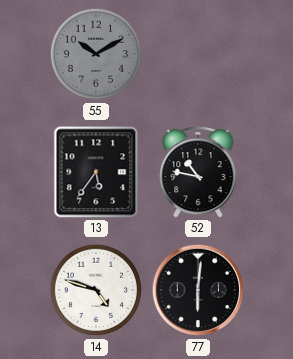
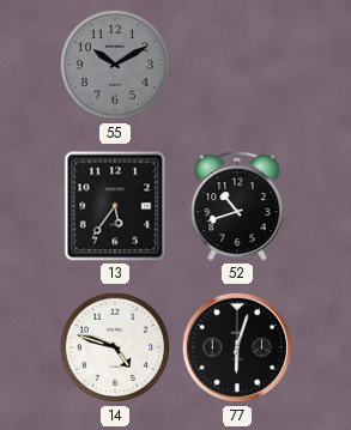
52: 10:47 -> 10:42
77: 6:01 -> 6:03
